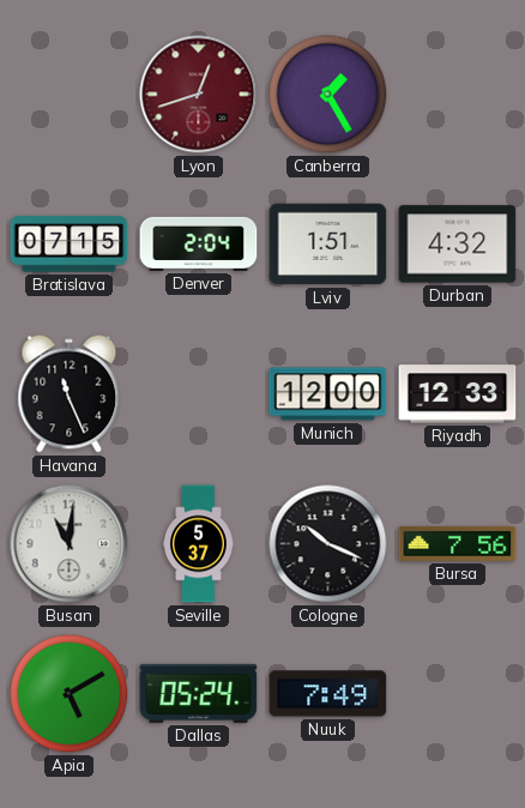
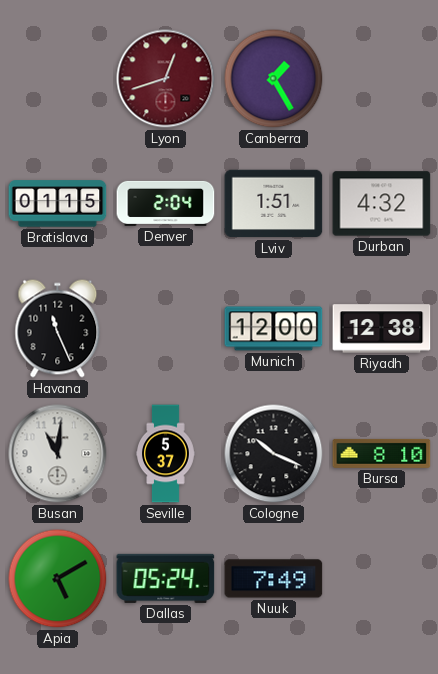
Bratislava: 07:15 -> 01:15
Riyadh: 12:33 -> 12:38
Bursa: 7:56 -> 8:10
